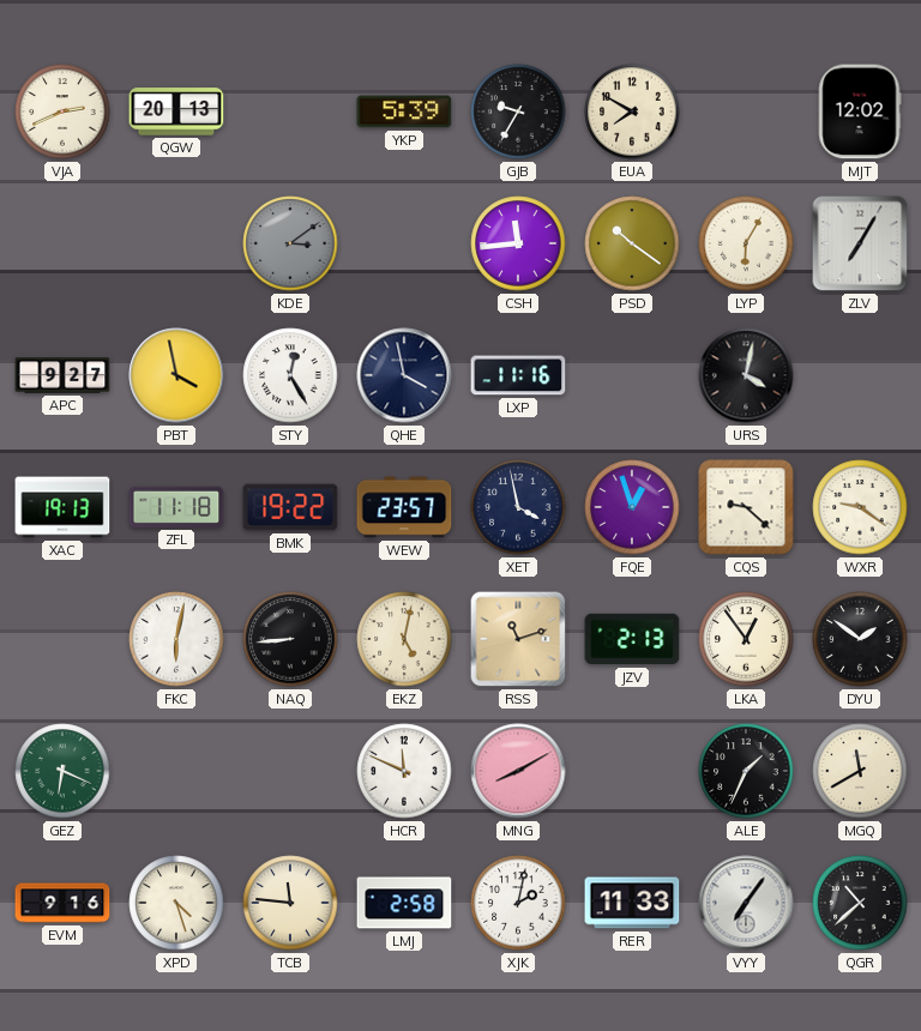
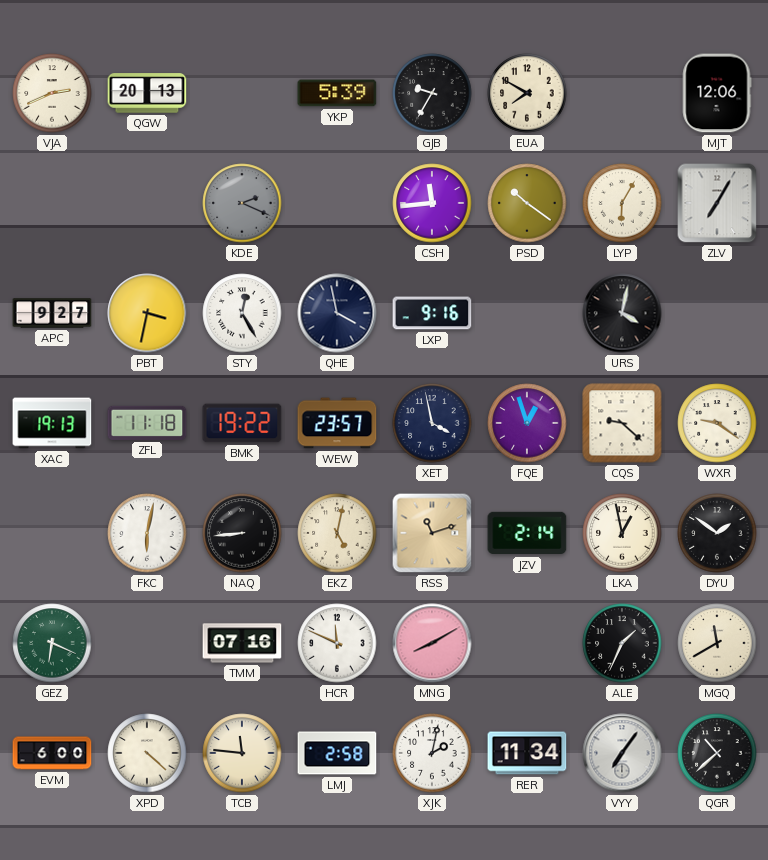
MJT: 12:02 -> 12:06
KDE: 3:09 -> 2:19
PBT: 3:58 -> 3:32
LXP: 11:16 -> 9:16
JZV: 2:13 -> 2:14
LKA: 12:54 -> 12:58
TMM: none -> 07:16
EVM: 9:16 -> 6:00
XPD: 4:27 -> 4:22
RER: 11:33 -> 11:34
